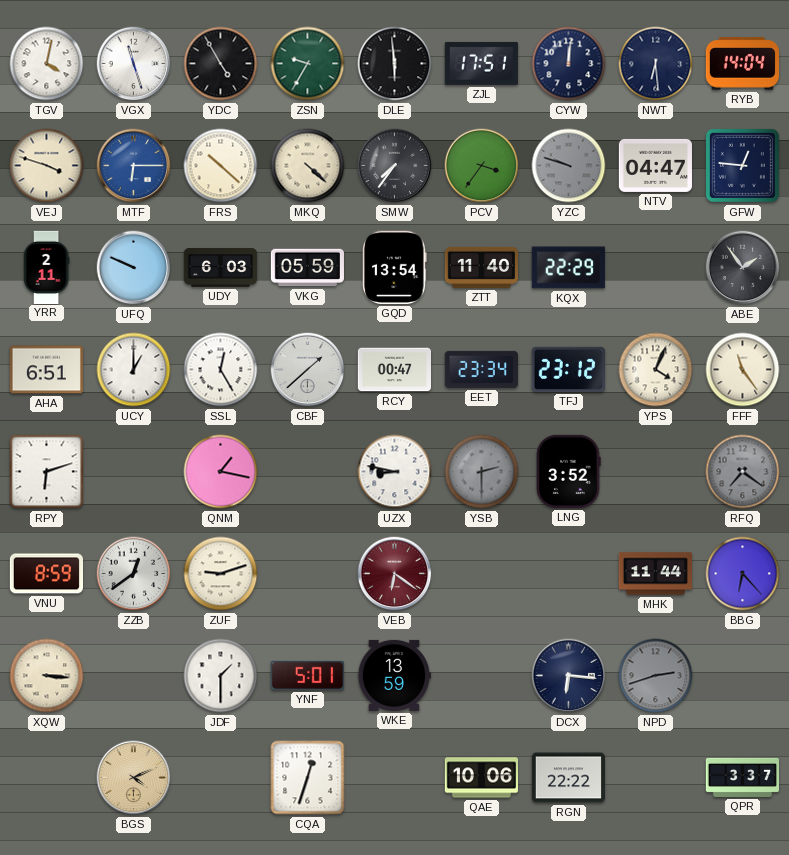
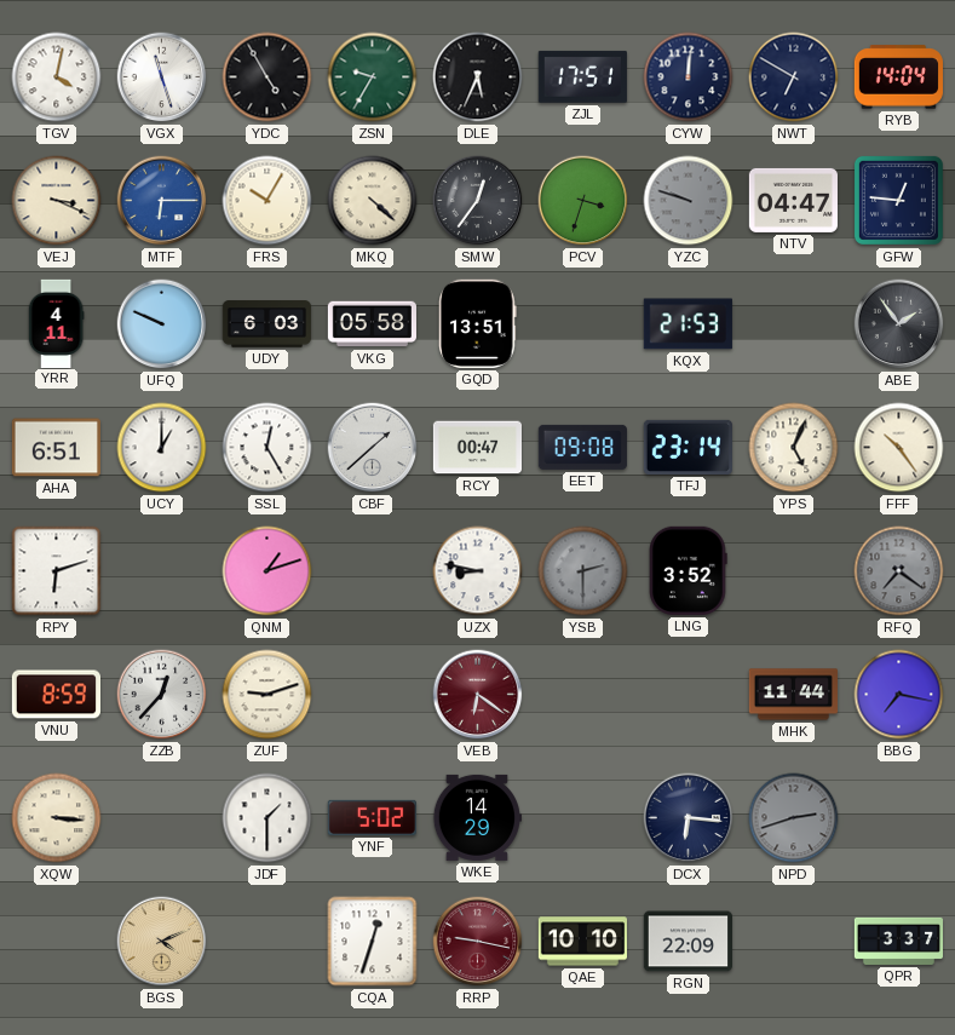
DLE: 5:59 -> 5:34
NWT: 6:29 -> 6:50
VEJ: 3:48 -> 3:19
FRS: 10:22 -> 10:05
SMW: 7:36 -> 12:36
PCV: 3:36 -> 3:33
YRR: 2:11 -> 4:11
VKG: 05:59 -> 05:58
GQD: 13:54 -> 13:51
ZTT: 11:40 -> none
KQX: 22:29 -> 21:53
EET: 23:34 -> 09:08
TFJ: 23:12 -> 23:14
YPS: 4:04 -> 5:04
FFF: 11:24 -> 10:24
QNM: 1:17 -> 1:12
ZZB: 12:39 -> 12:37
BBG: 6:23 -> 7:17
YNF: 5:01 -> 5:02
WKE: 13:59 -> 14:29
RRP: none -> 9:17
QAE: 10:06 -> 10:10
RGN: 22:22 -> 22:09
